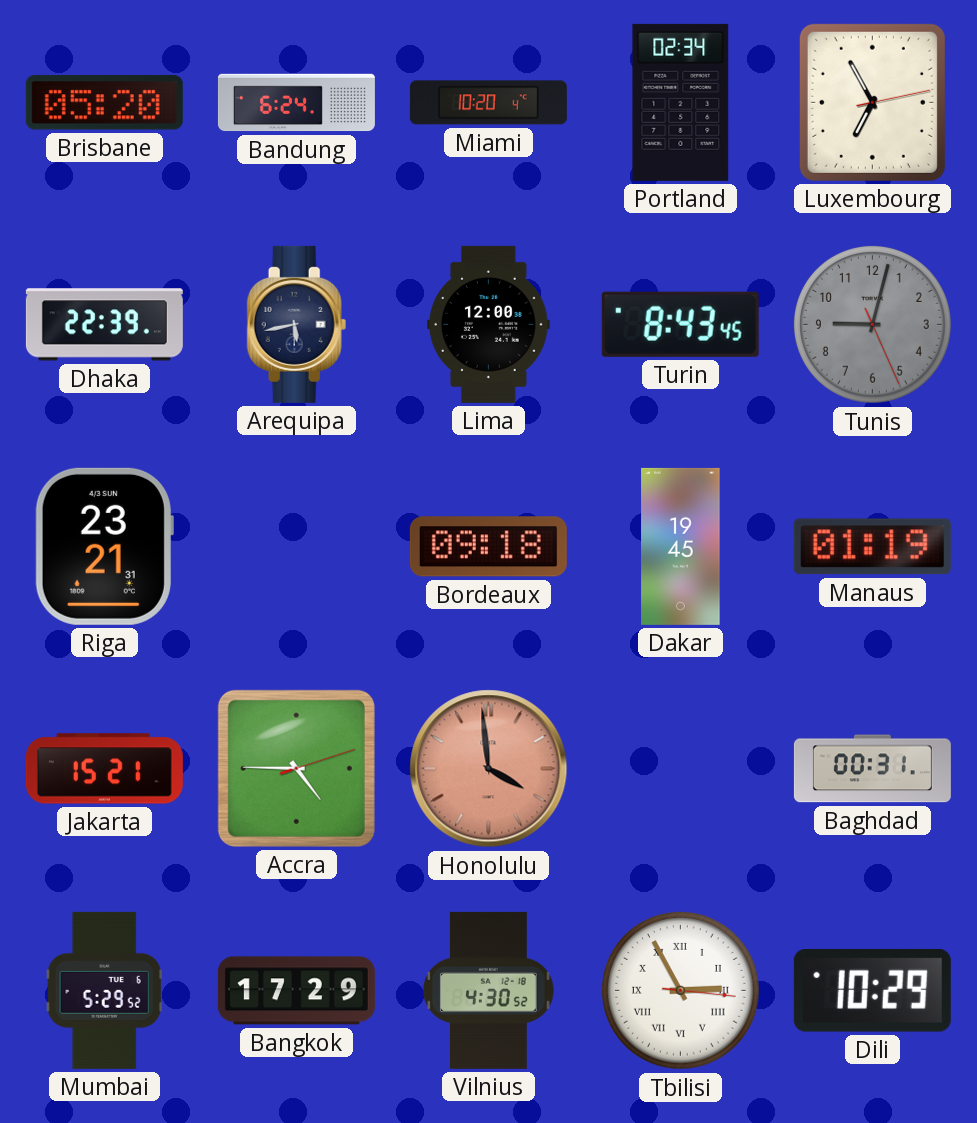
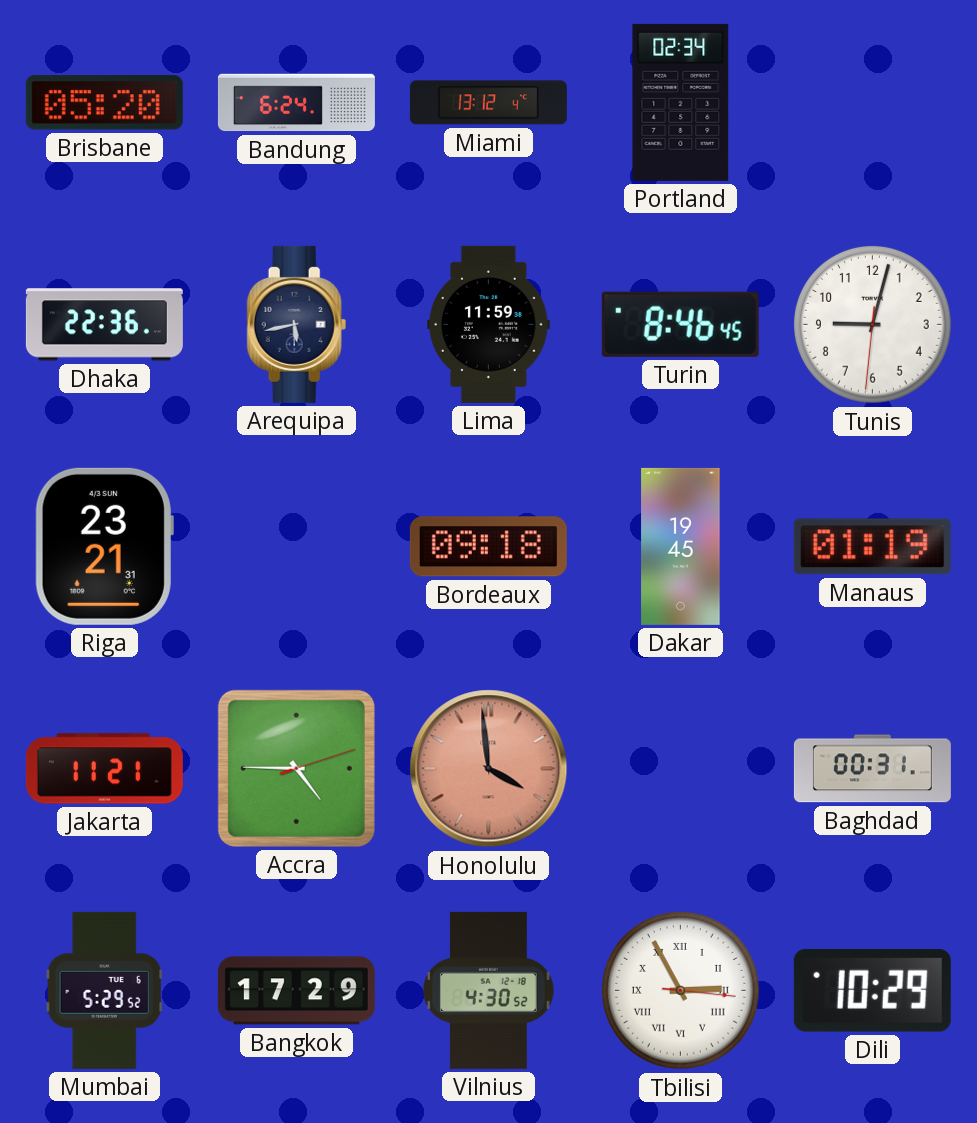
Miami: 10:20 -> 13:12
Luxembourg: 6:55 -> none
Dhaka: 22:39 -> 22:36
Lima: 12:00 -> 11:59
Turin: 8:43 -> 8:46
Tunis: 9:02:26 -> 9:02:31
Tunis dial: grey -> white
Jakarta: 15:21 -> 11:21
